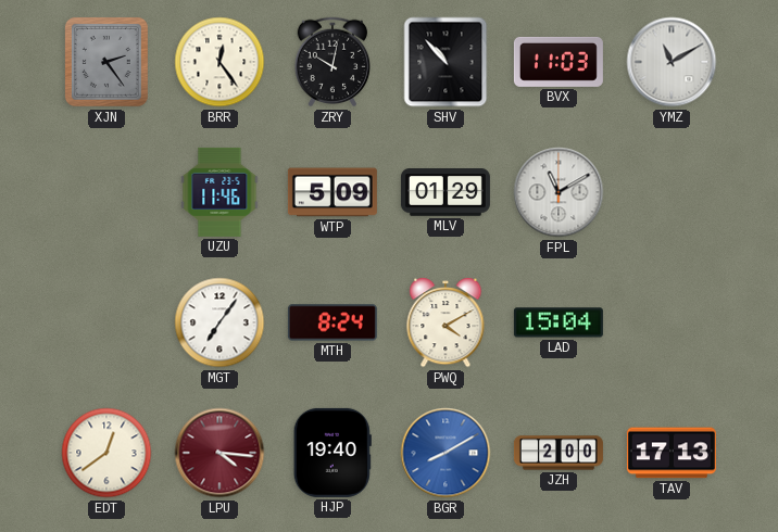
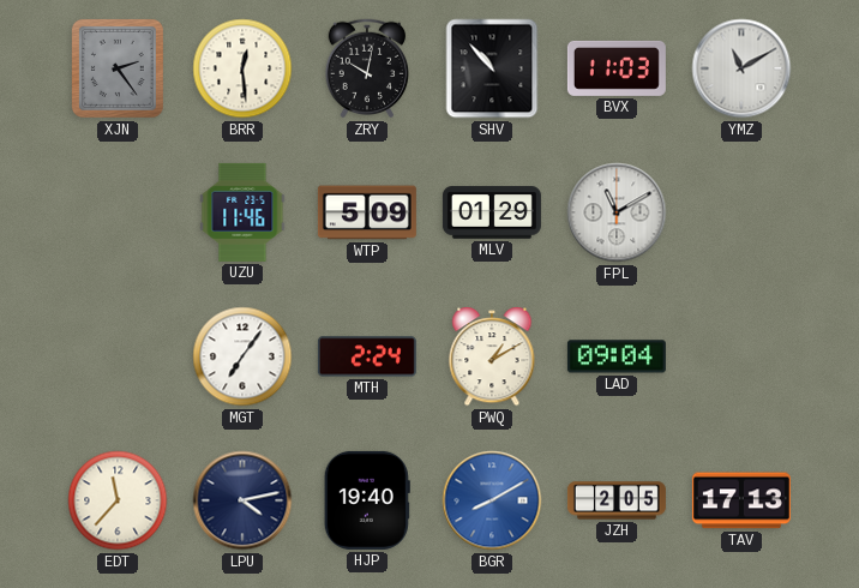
BRR: 12:24 -> 12:29
MTH: 8:24 -> 2:24
PWQ: 4:10 -> 1:10
LAD: 15:04 -> 09:04
EDT: 12:39 -> 11:37
LPU: 4:16 -> 4:13
LPU dial: burgundy -> navy
JZH: 2:00 -> 2:05
